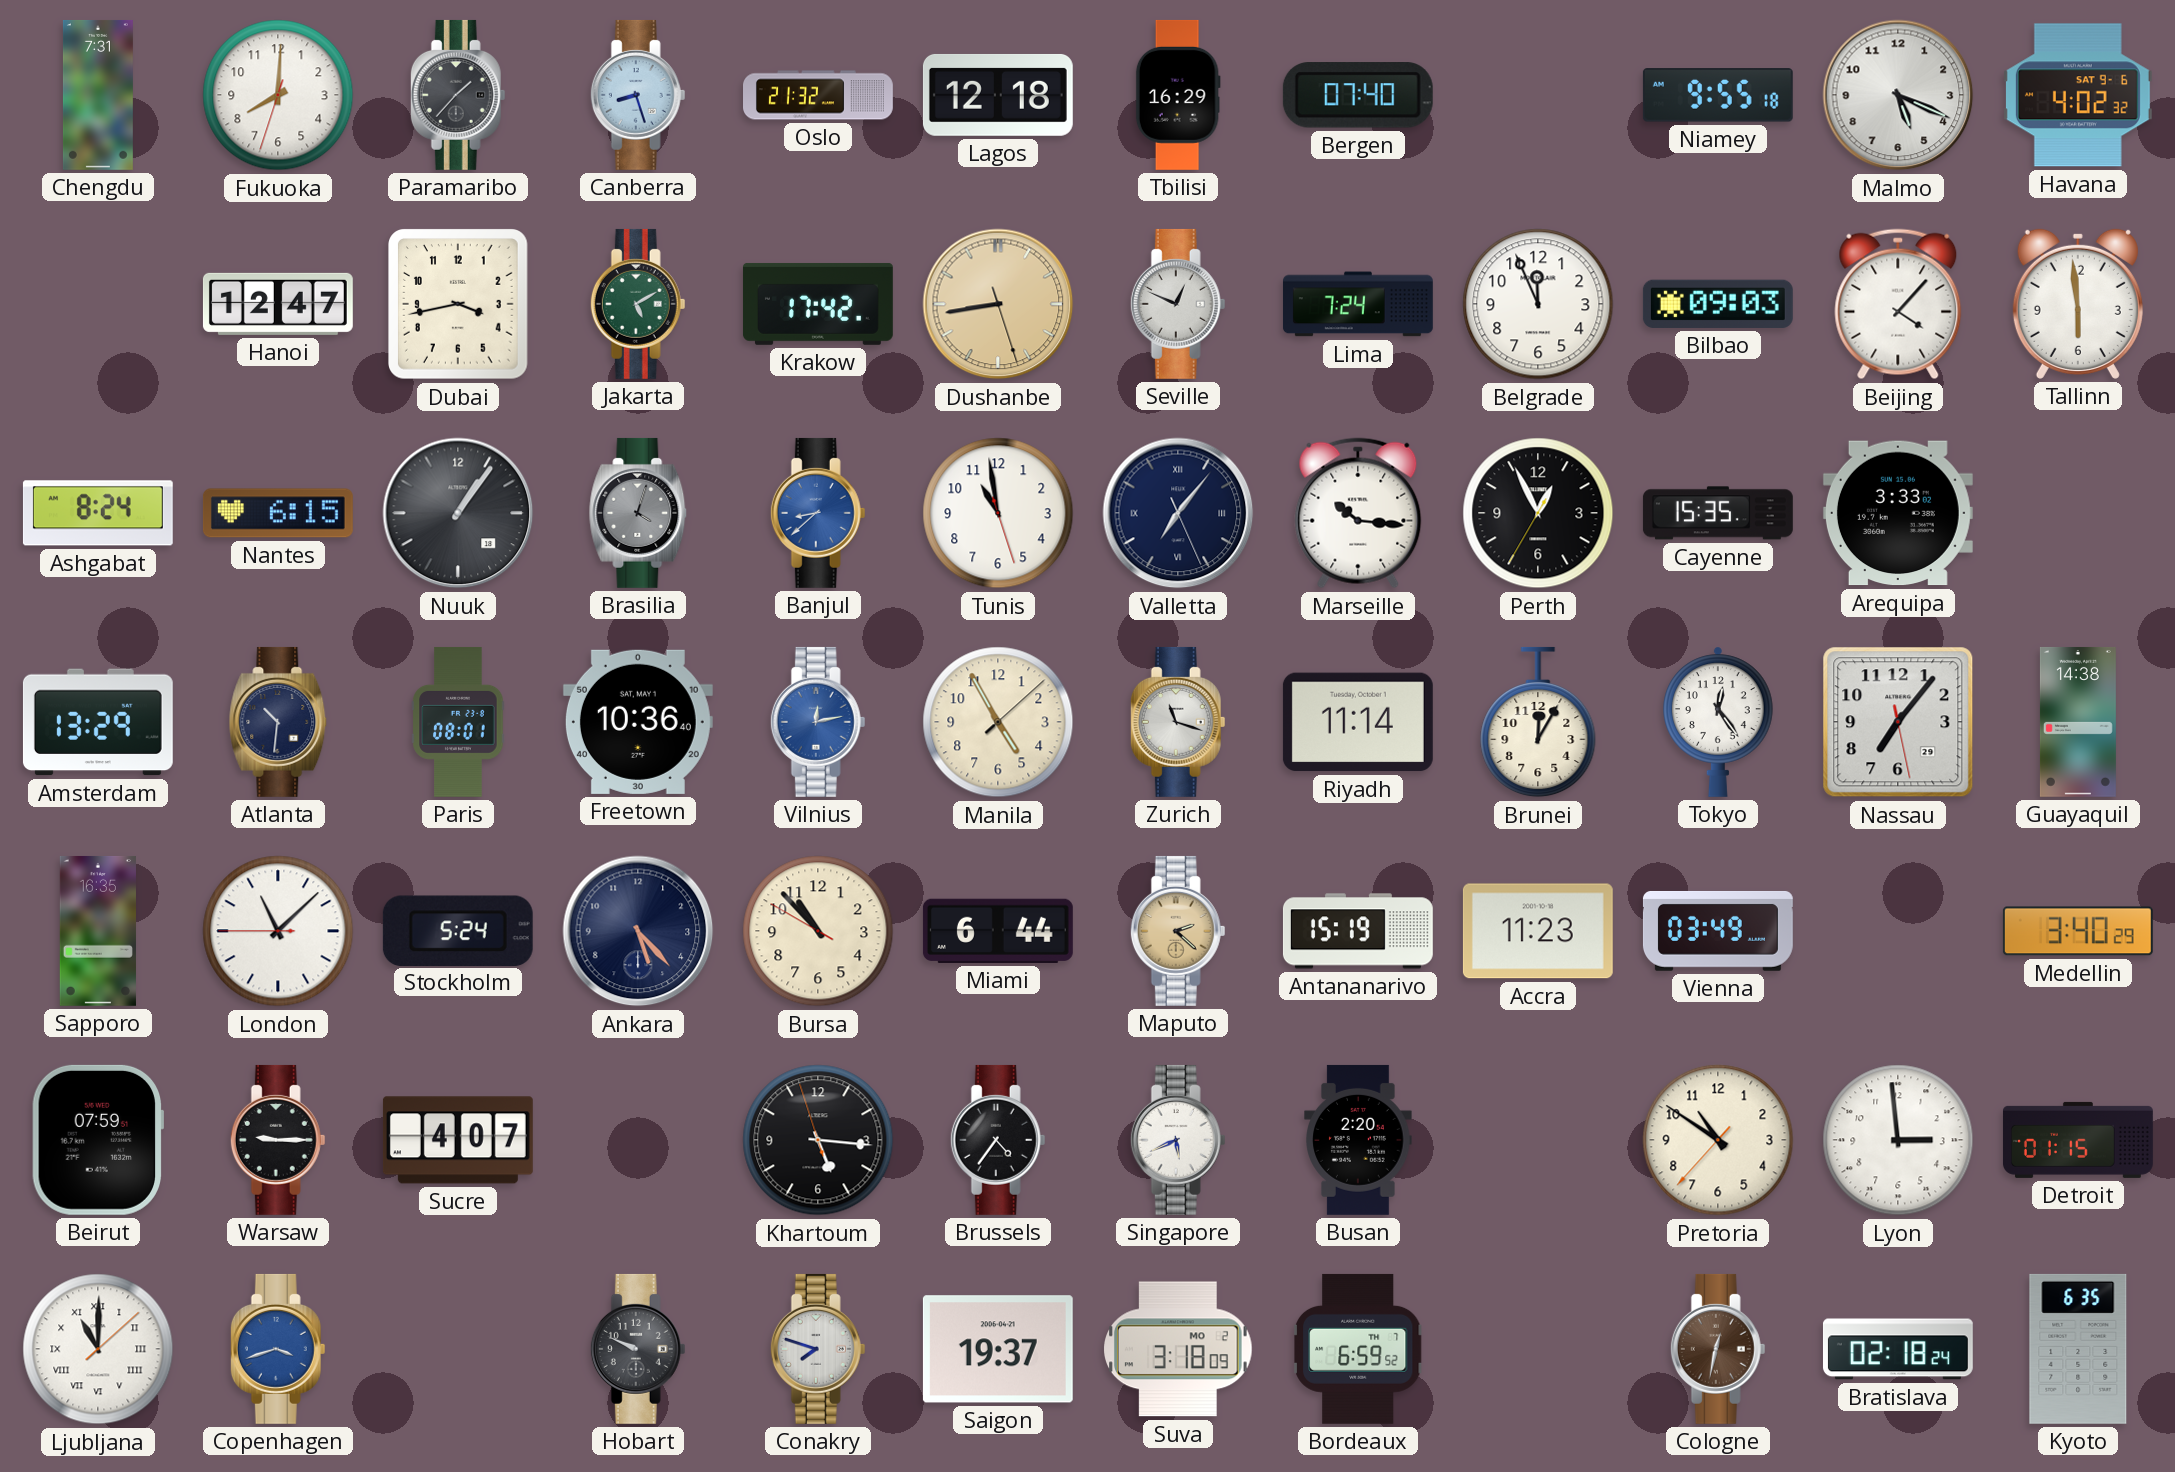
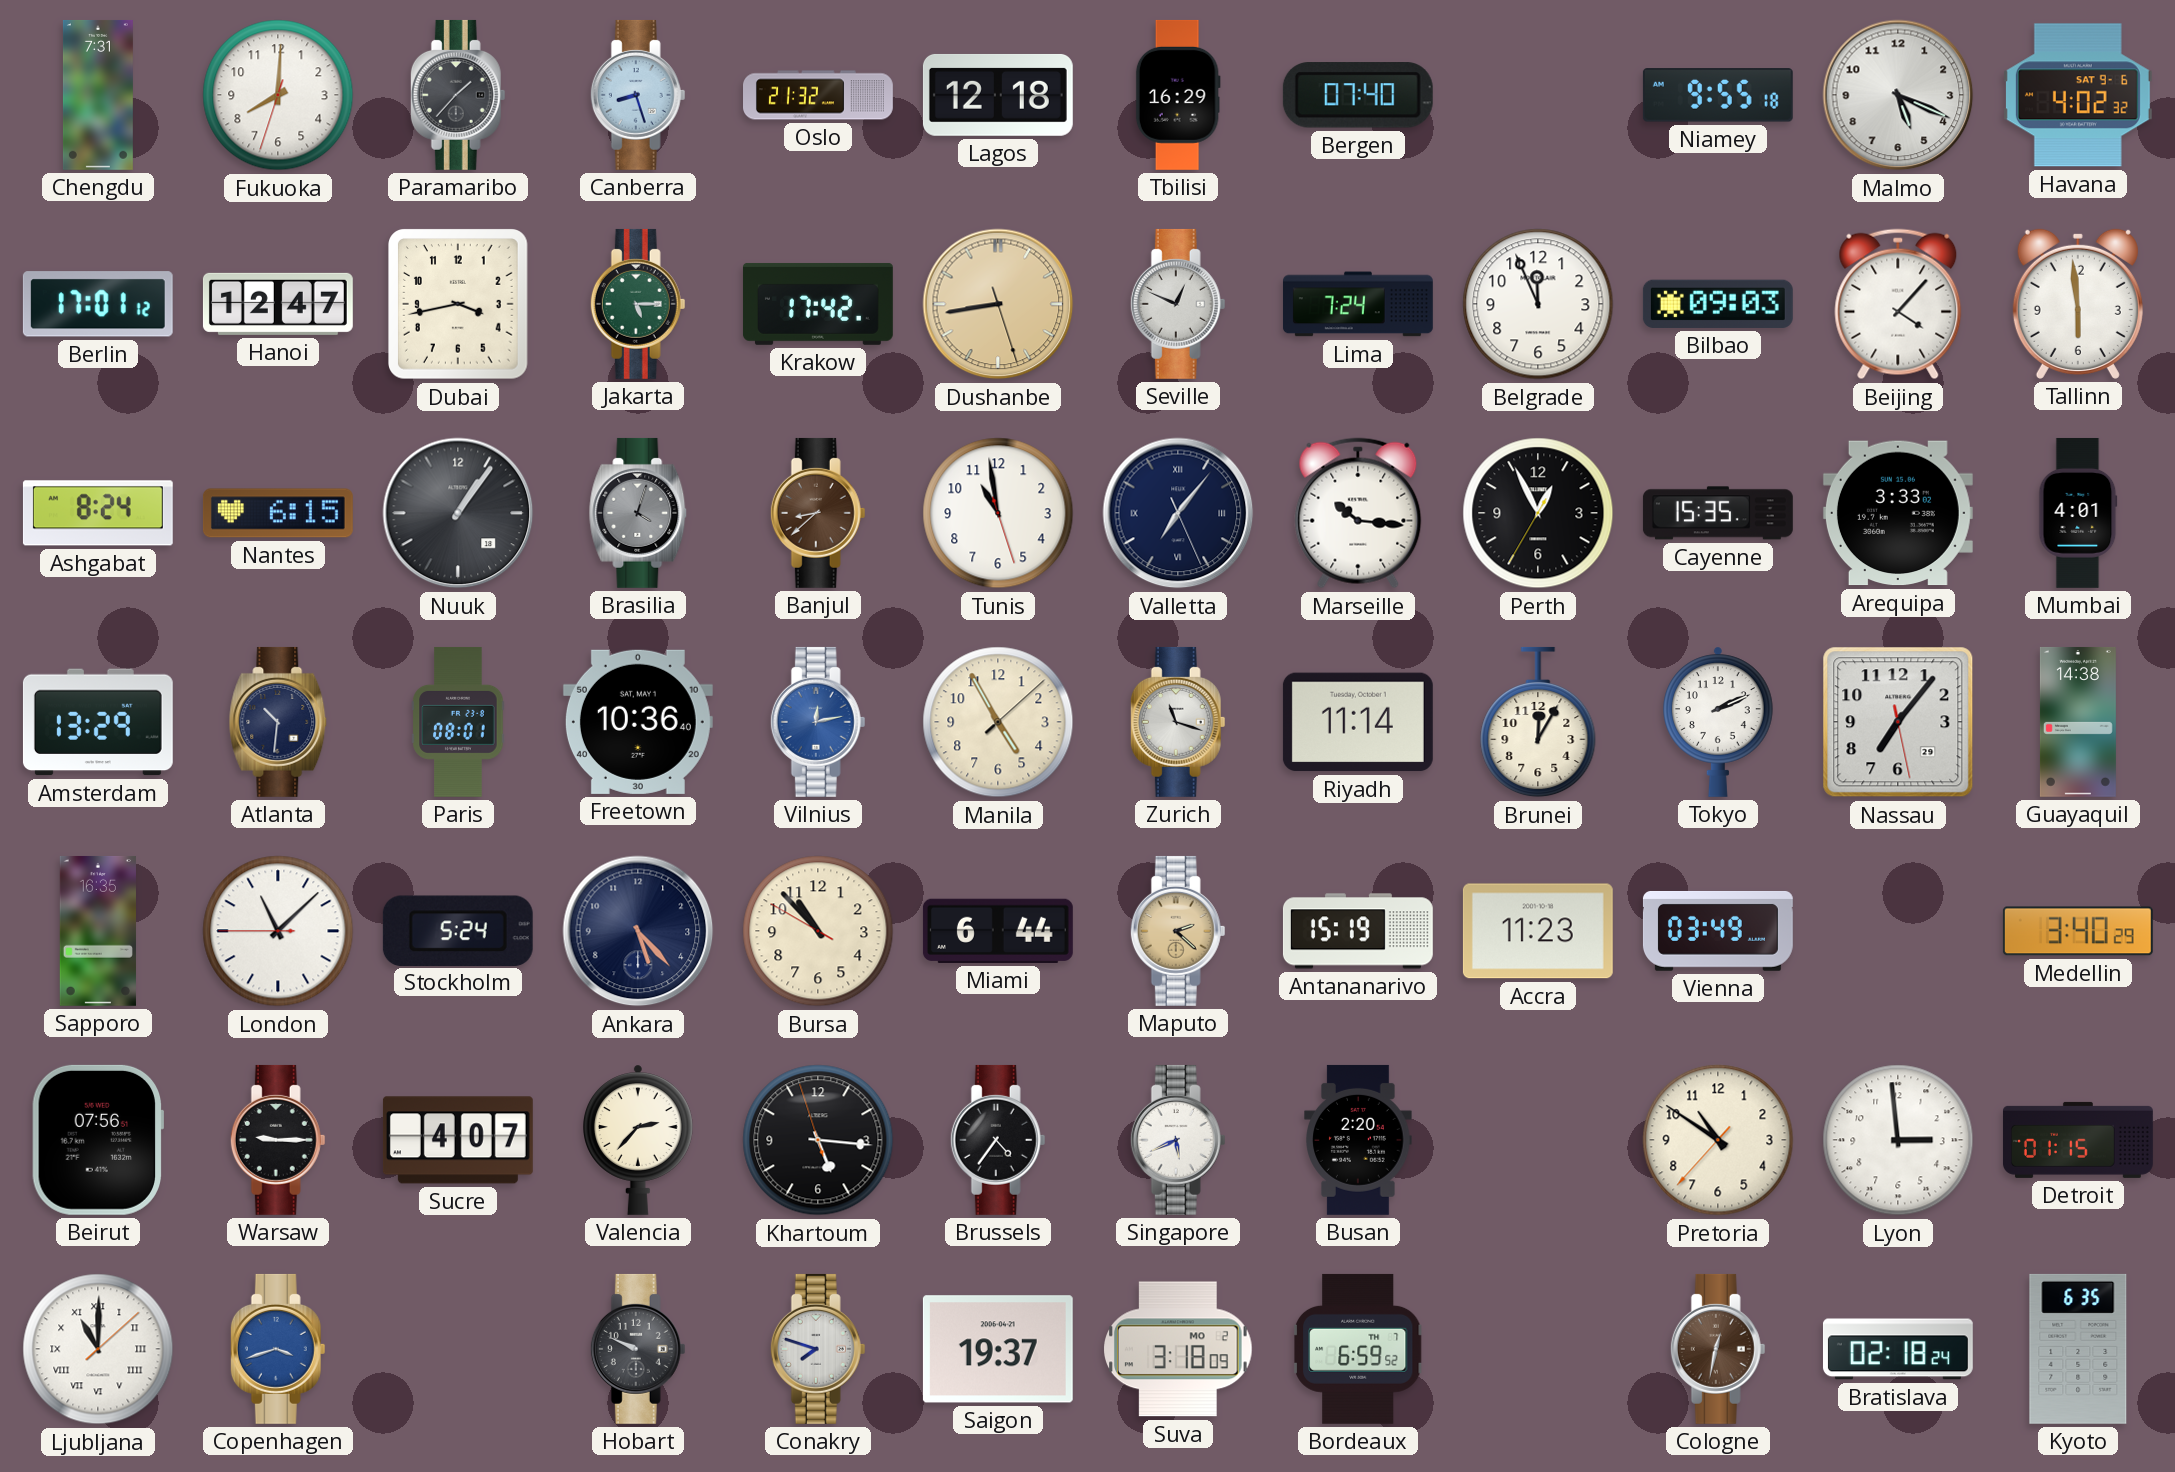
Berlin: none -> 17:01
Jakarta: 5:10 -> 5:15
Banjul dial: blue -> brown
Mumbai: none -> 4:01
Tokyo: 12:24 -> 2:11
Beirut: 07:59 -> 07:56
Valencia: none -> 2:37
